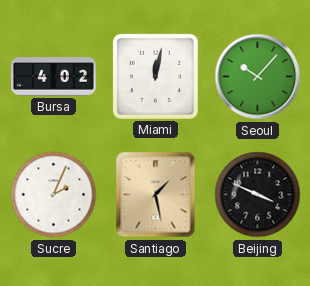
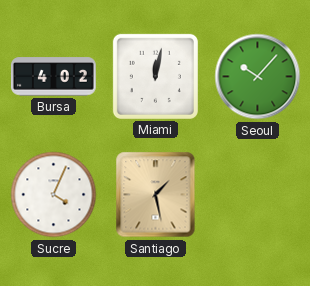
Sucre: 2:04 -> 4:04
Beijing: 3:49 -> none
